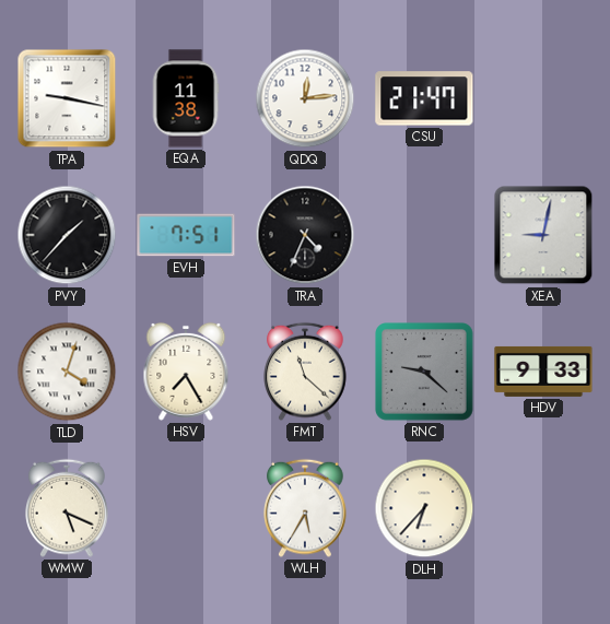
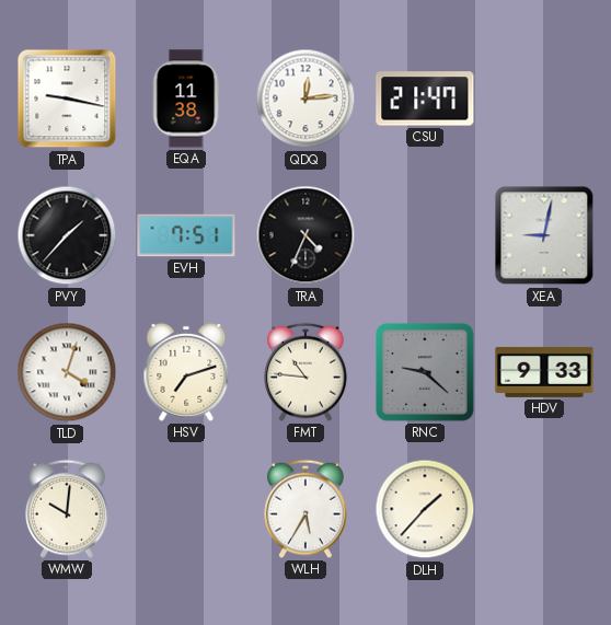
HSV: 7:25 -> 7:12
FMT: 11:22 -> 10:46
WMW: 5:19 -> 10:01
DLH: 6:37 -> 1:37
